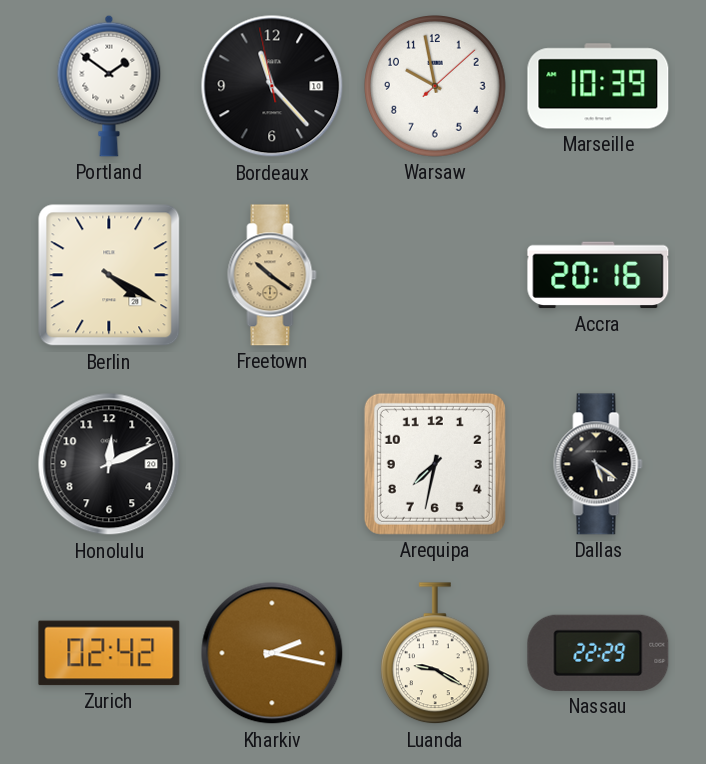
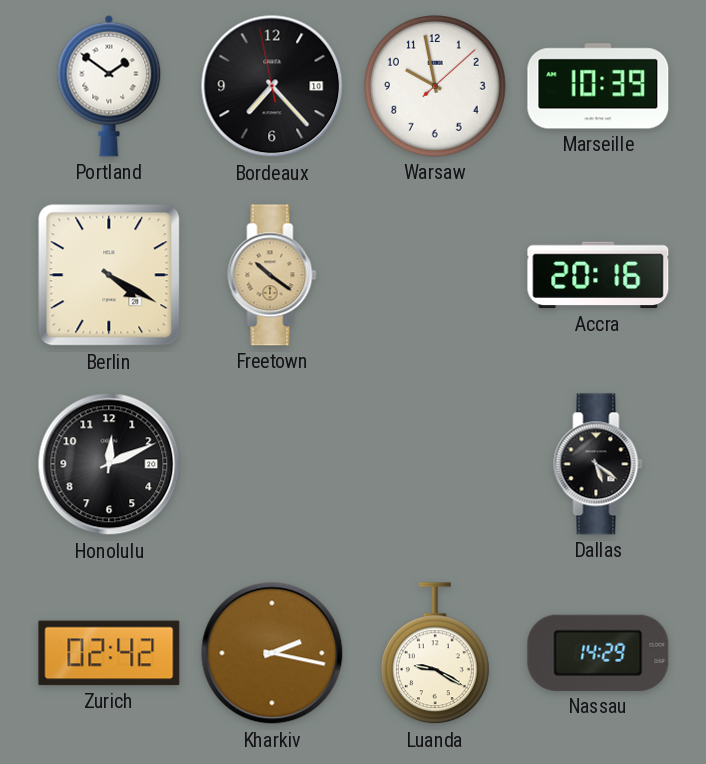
Bordeaux: 11:22 -> 7:22
Arequipa: 7:32 -> none
Nassau: 22:29 -> 14:29
